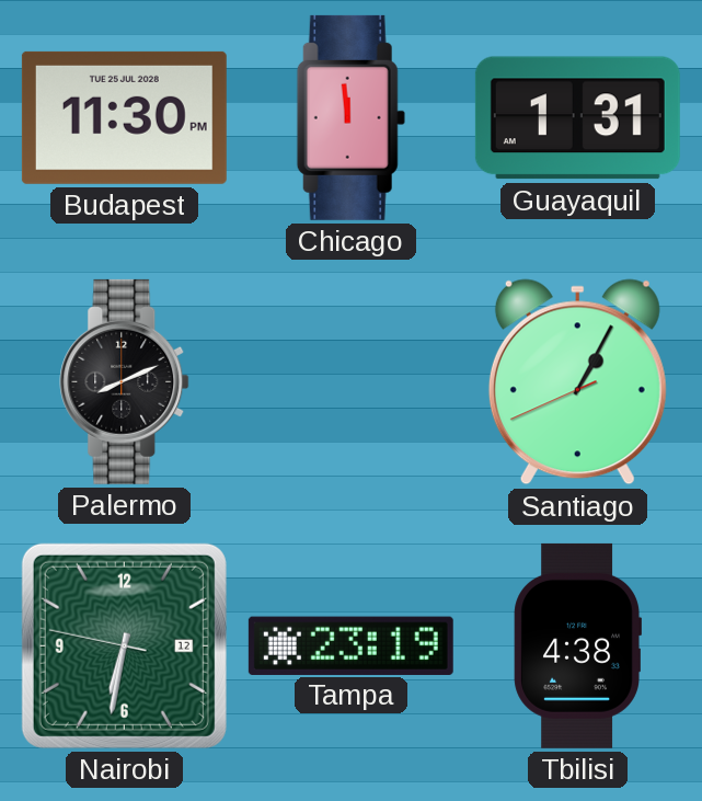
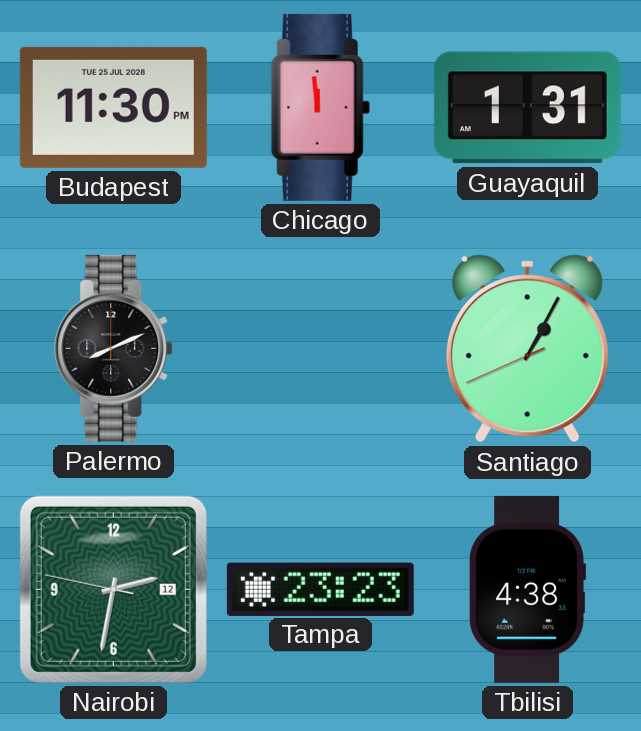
Nairobi: 6:31 -> 2:31
Tampa: 23:19 -> 23:23
